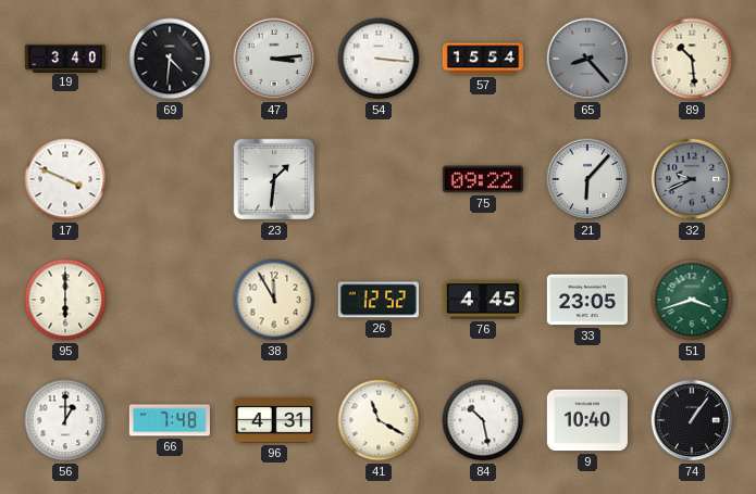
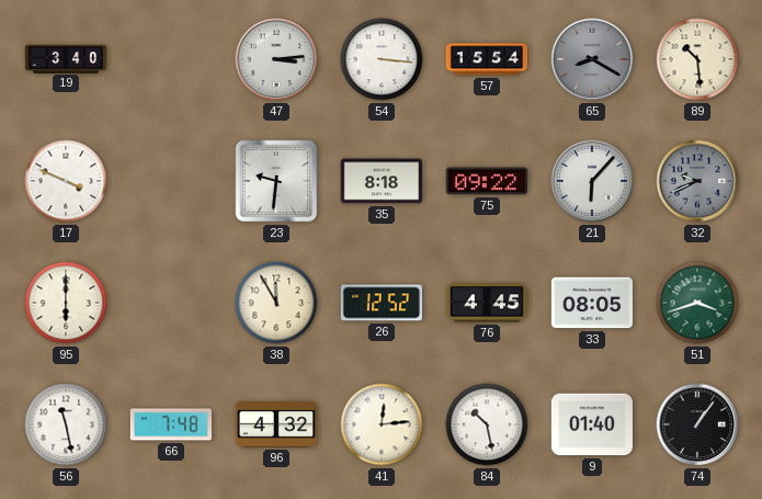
69: 4:31 -> none
65: 8:23 -> 8:20
23: 1:31 -> 9:31
35: none -> 8:18
33: 23:05 -> 08:05
56: 1:00 -> 11:28
96: 4:31 -> 4:32
41: 11:20 -> 12:14
9: 10:40 -> 01:40
